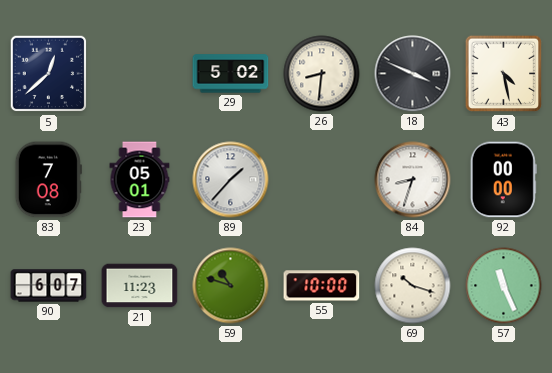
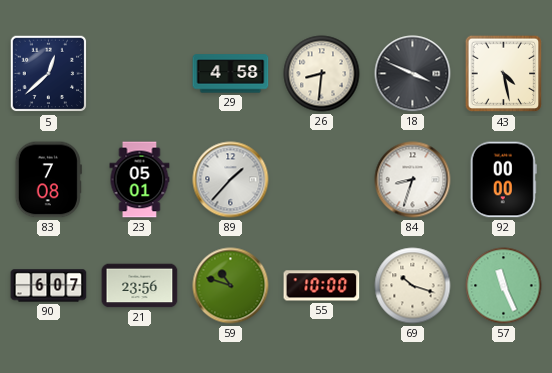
29: 5:02 -> 4:58
21: 11:23 -> 23:56
